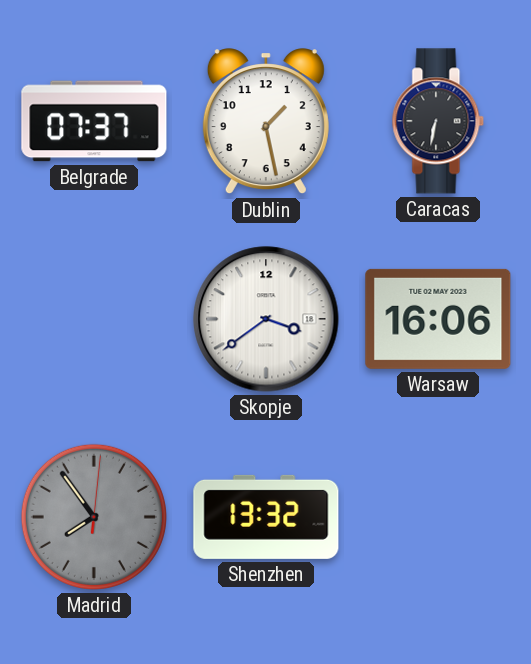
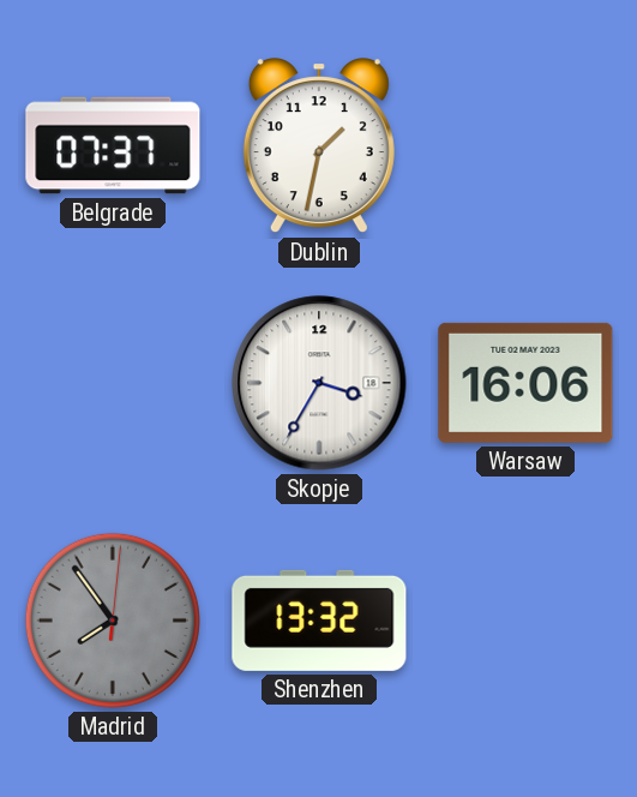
Dublin: 1:28 -> 1:32
Caracas: 6:32 -> none
Skopje: 3:39 -> 3:35
